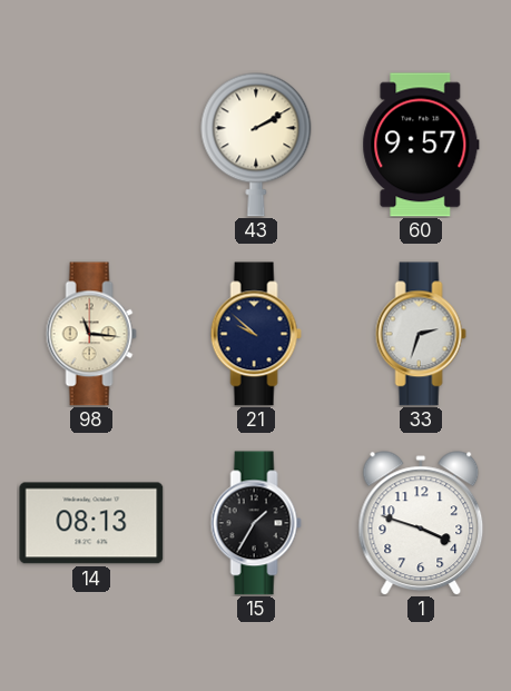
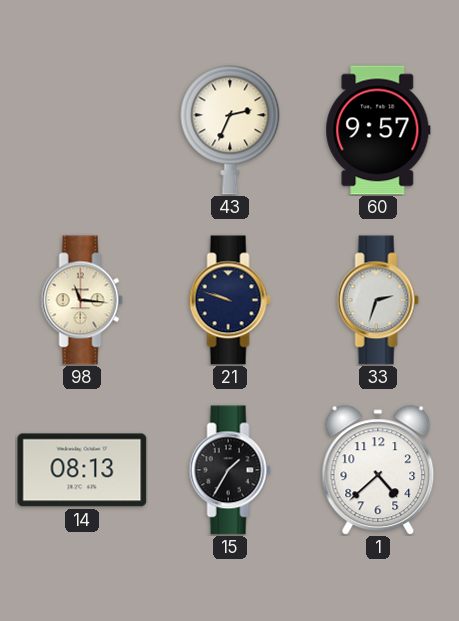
43: 2:10 -> 2:34
21: 9:52 -> 9:48
1: 3:48 -> 4:38
